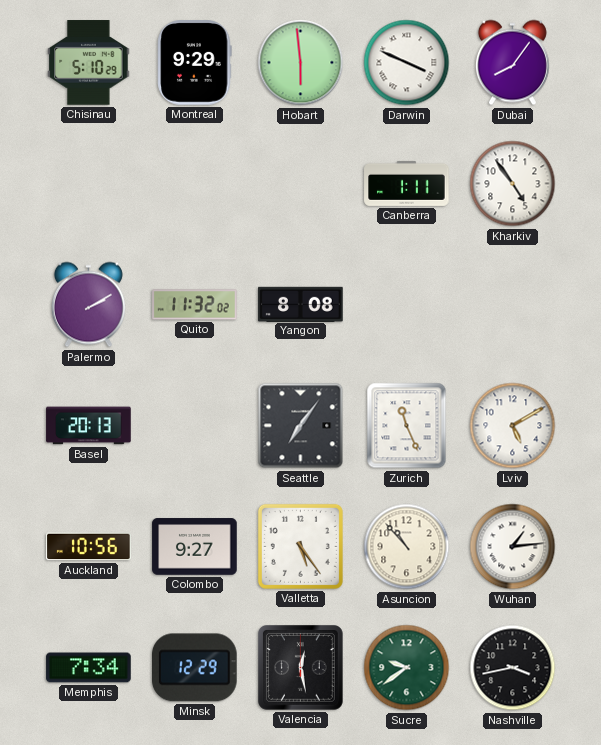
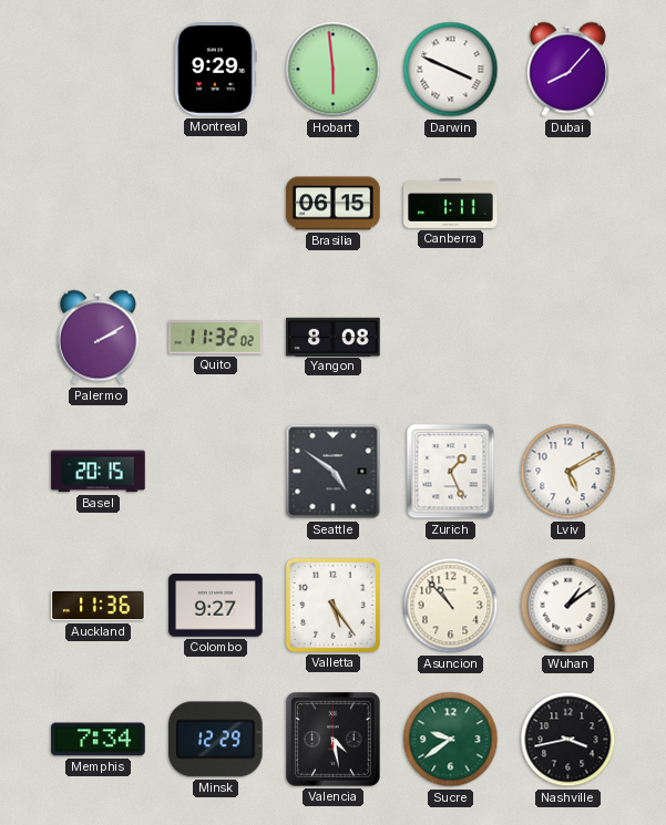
Chisinau: 5:10 -> none
Dubai: 8:06 -> 8:07
Brasilia: none -> 06:15
Kharkiv: 4:54 -> none
Basel: 20:13 -> 20:15
Seattle: 7:06 -> 4:51
Zurich: 11:26 -> 1:26
Auckland: 10:56 -> 11:36
Wuhan: 1:14 -> 1:09
Valencia: 12:28 -> 4:28
